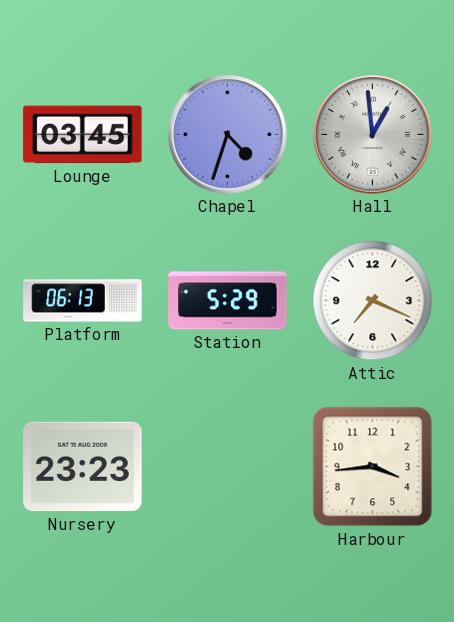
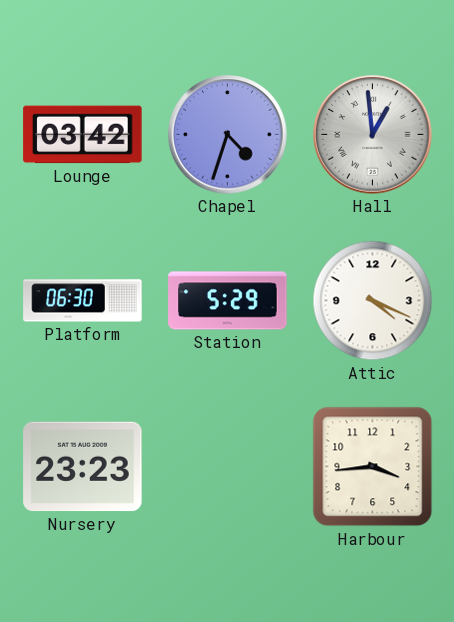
Lounge: 03:45 -> 03:42
Platform: 06:13 -> 06:30
Attic: 7:19 -> 4:19
